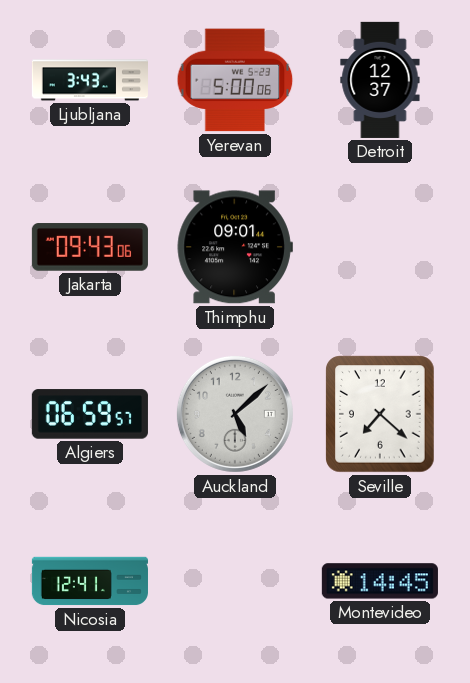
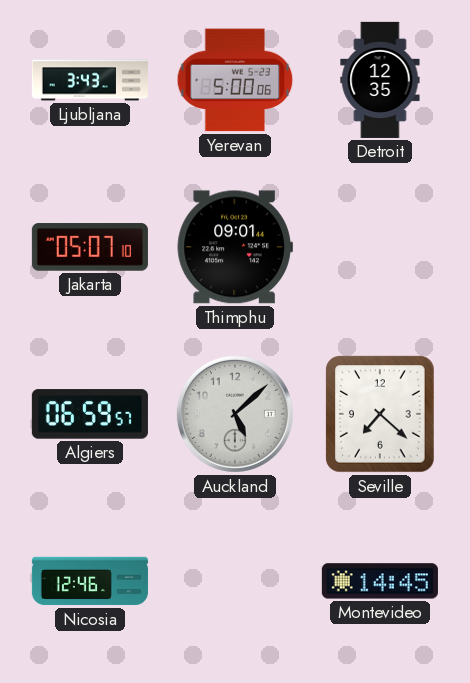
Detroit: 12:37 -> 12:35
Jakarta: 09:43 -> 05:07
Nicosia: 12:41 -> 12:46
